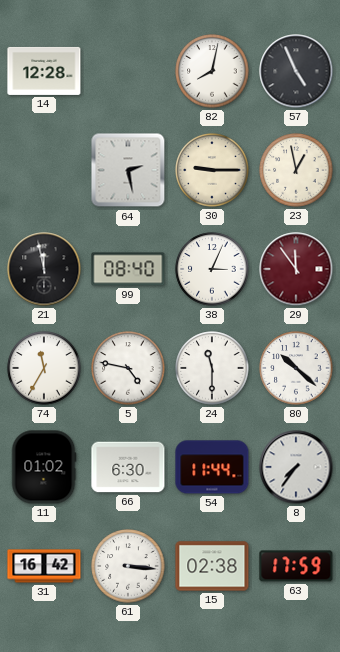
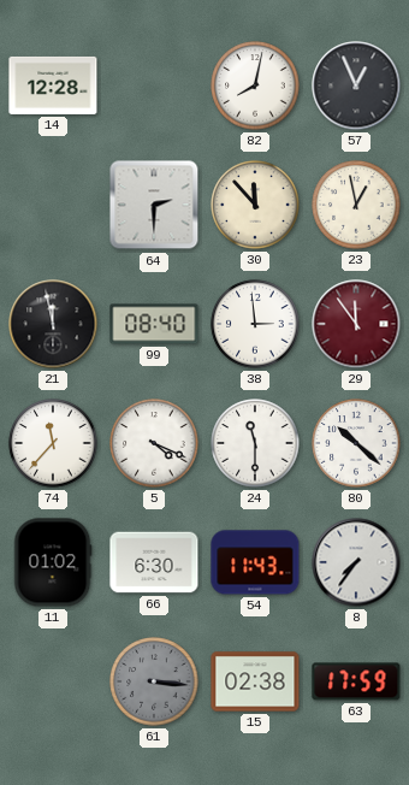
57: 4:56 -> 12:56
64: 2:28 -> 2:30
30: 9:15 -> 11:53
38: 3:04 -> 2:59
74: 11:35 -> 11:37
5: 4:47 -> 4:19
54: 11:44 -> 11:43
31: 16:42 -> none
61 dial: white -> grey
